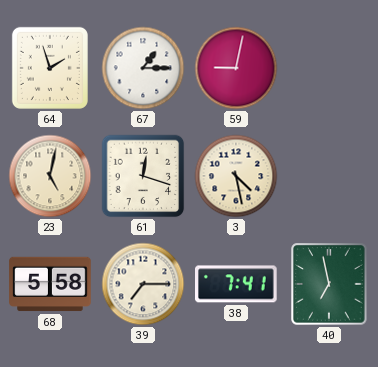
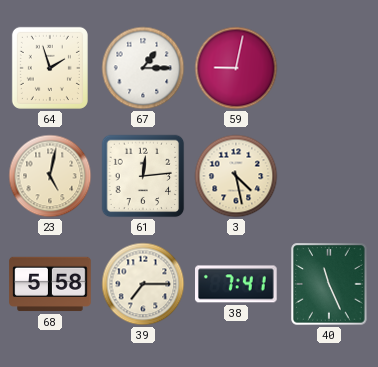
61: 12:18 -> 12:14
40: 6:58 -> 11:26
